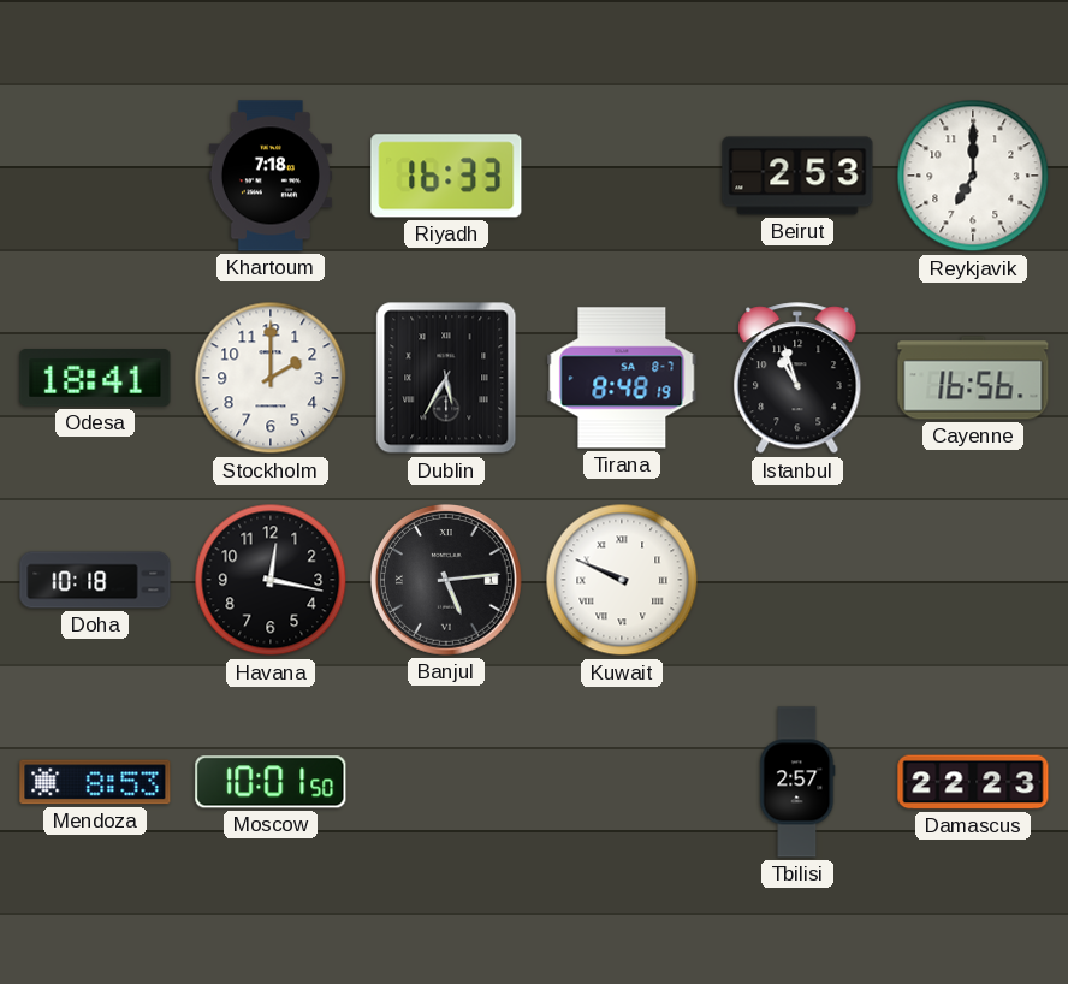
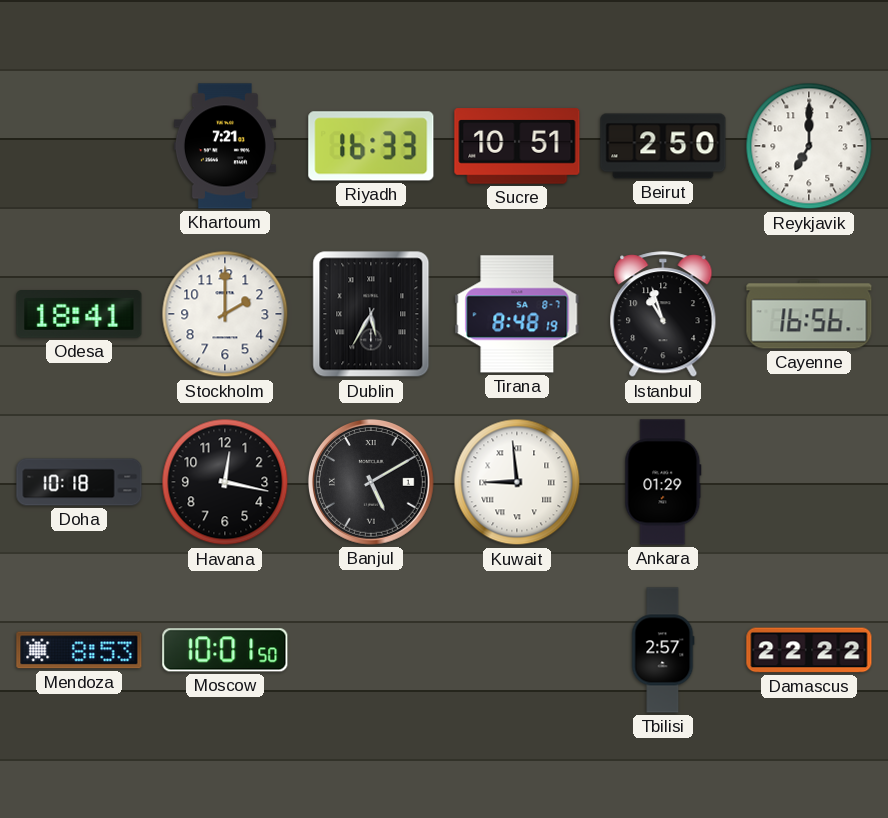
Khartoum: 7:18 -> 7:21
Sucre: none -> 10:51
Beirut: 2:53 -> 2:50
Banjul: 5:14 -> 5:10
Kuwait: 9:49 -> 8:59
Ankara: none -> 01:29
Damascus: 22:23 -> 22:22
